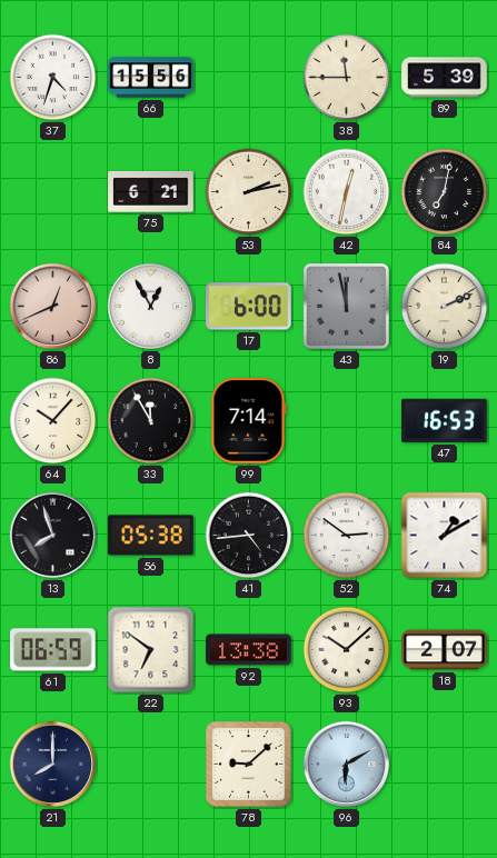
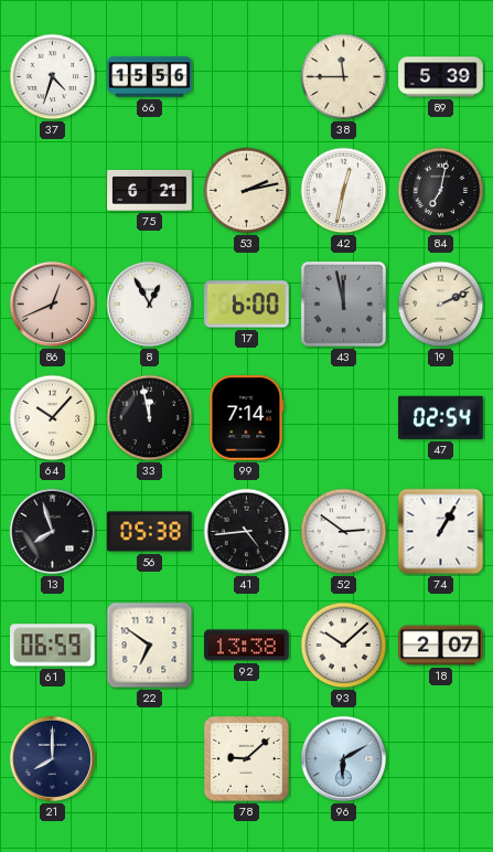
33: 11:55 -> 11:58
47: 16:53 -> 02:54
74: 1:10 -> 1:05
